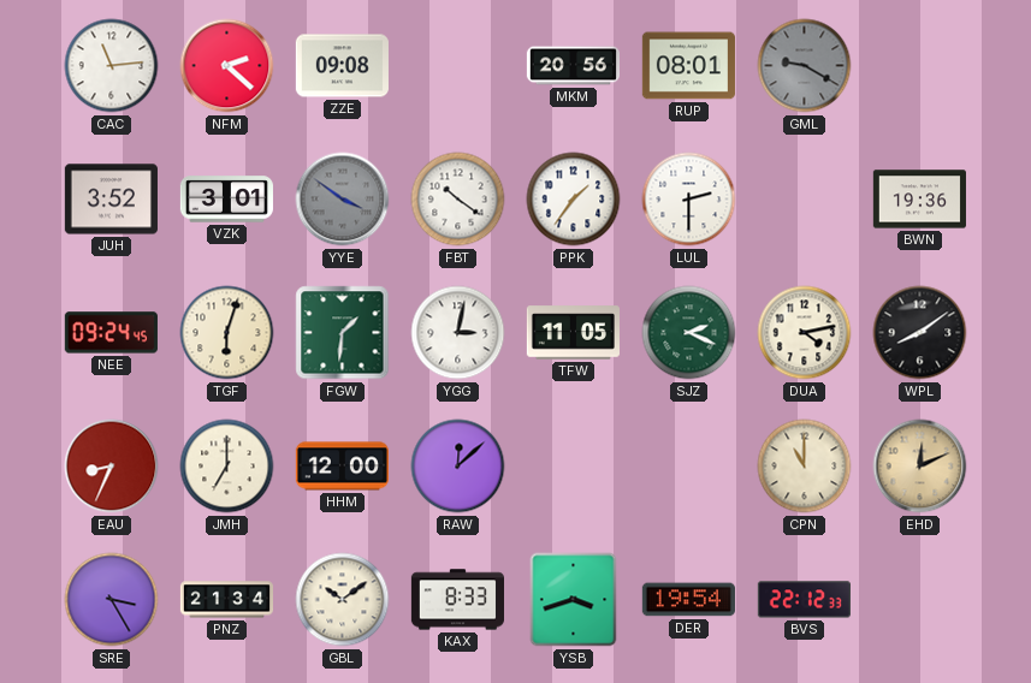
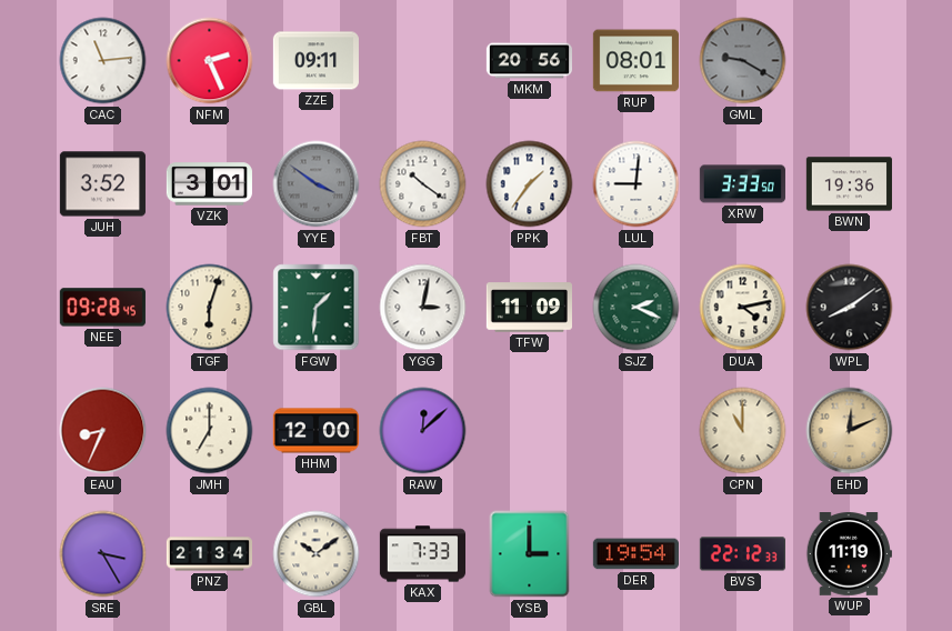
NFM: 2:22 -> 2:26
ZZE: 09:08 -> 09:11
LUL: 2:30 -> 9:01
XRW: none -> 3:33
NEE: 09:24 -> 09:28
TFW: 11:05 -> 11:09
KAX: 8:33 -> 7:33
YSB: 3:42 -> 3:00
WUP: none -> 11:19
